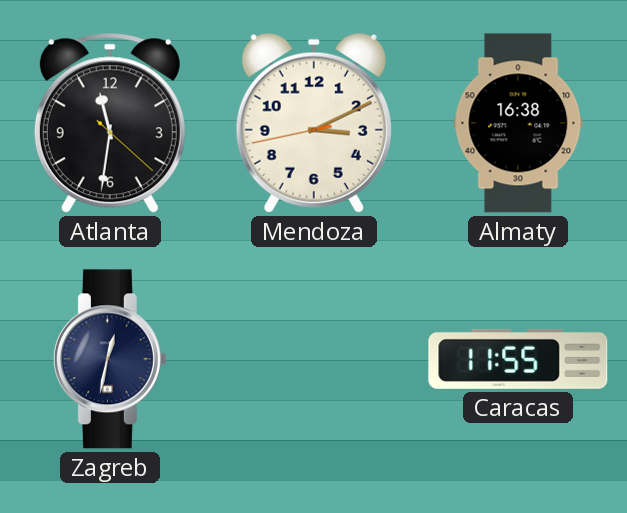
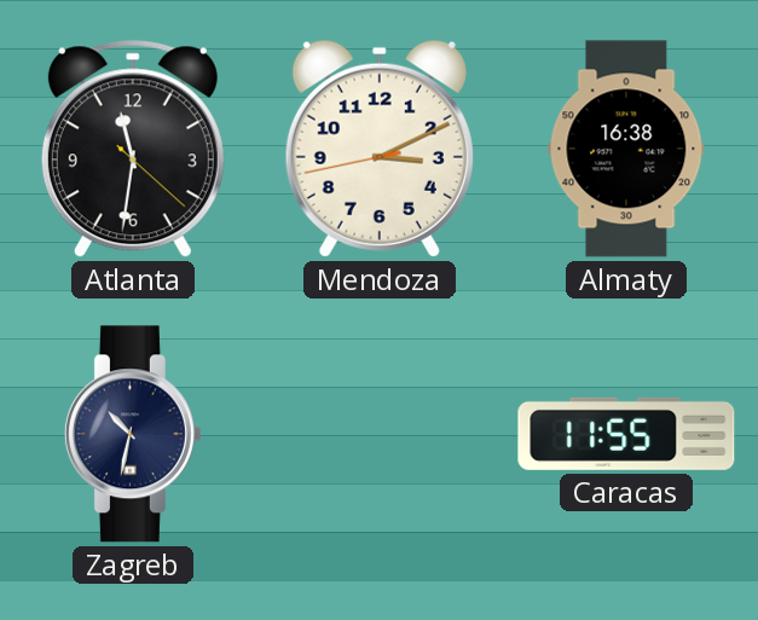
Zagreb: 12:32 -> 10:32
